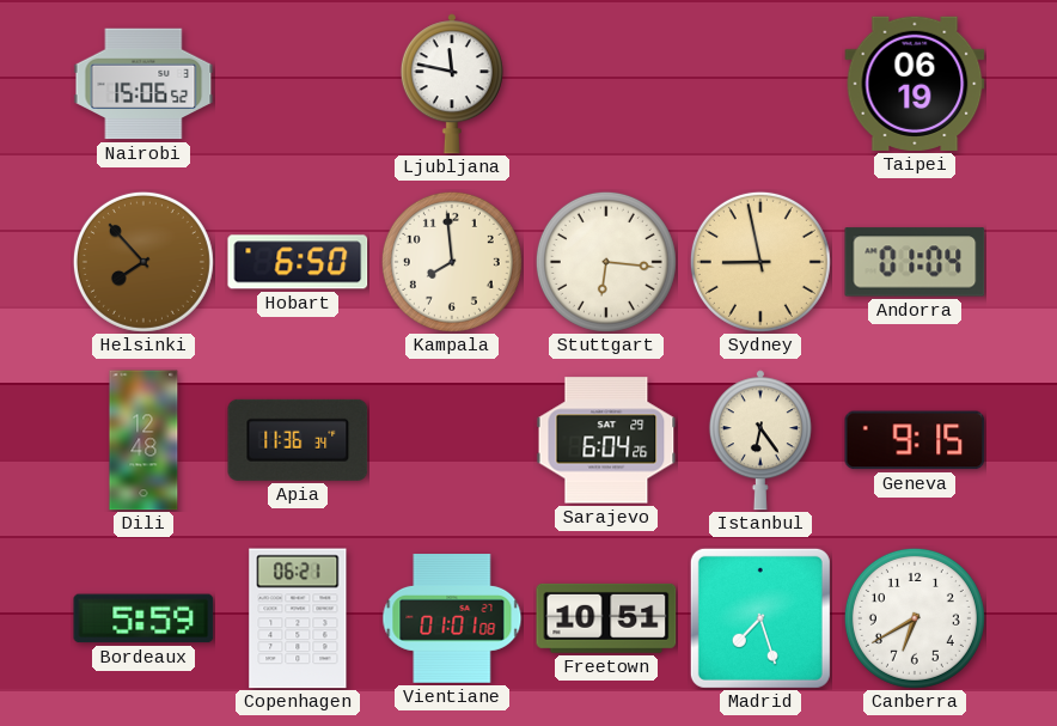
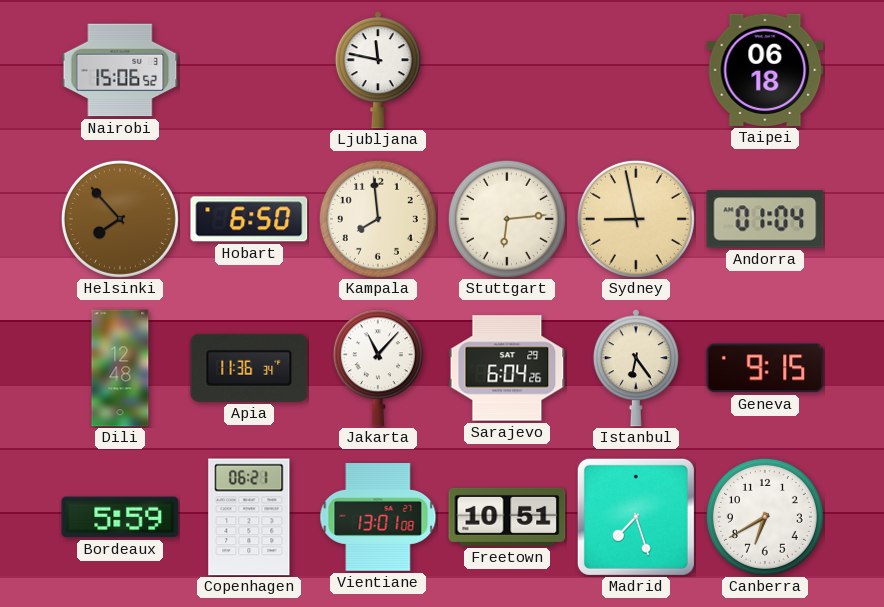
Taipei: 06:19 -> 06:18
Stuttgart: 6:16 -> 6:14
Jakarta: none -> 11:07
Vientiane: 01:01 -> 13:01
